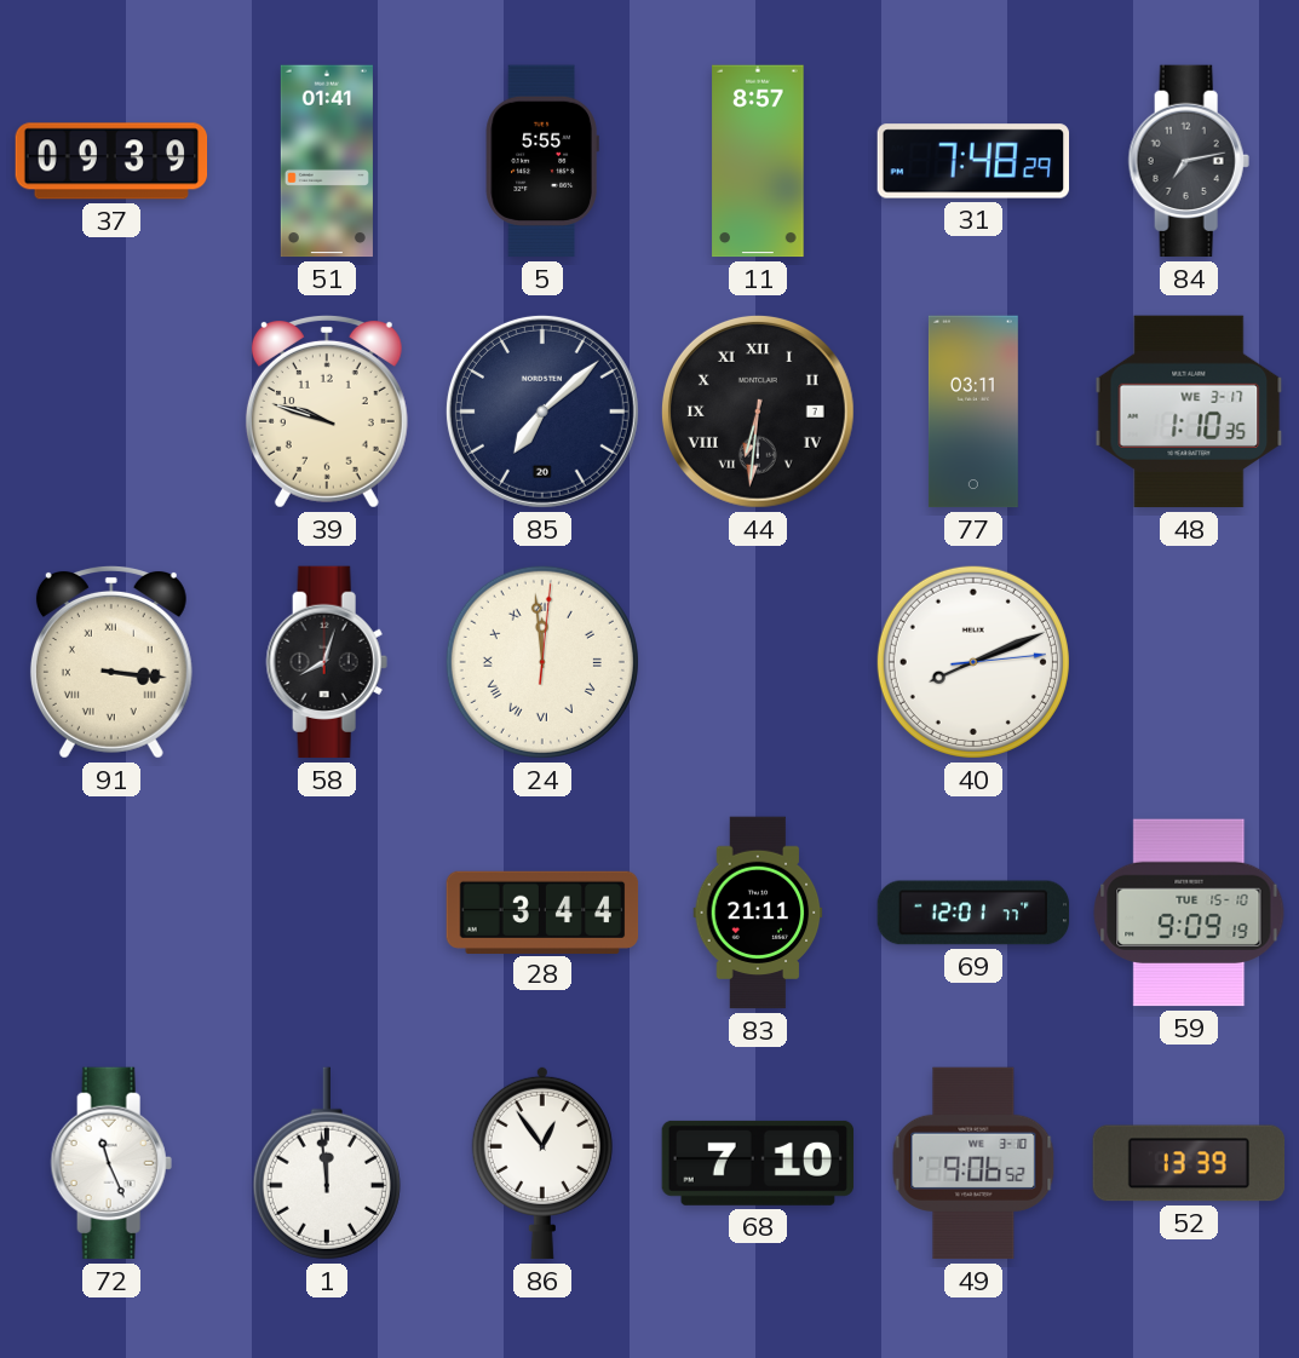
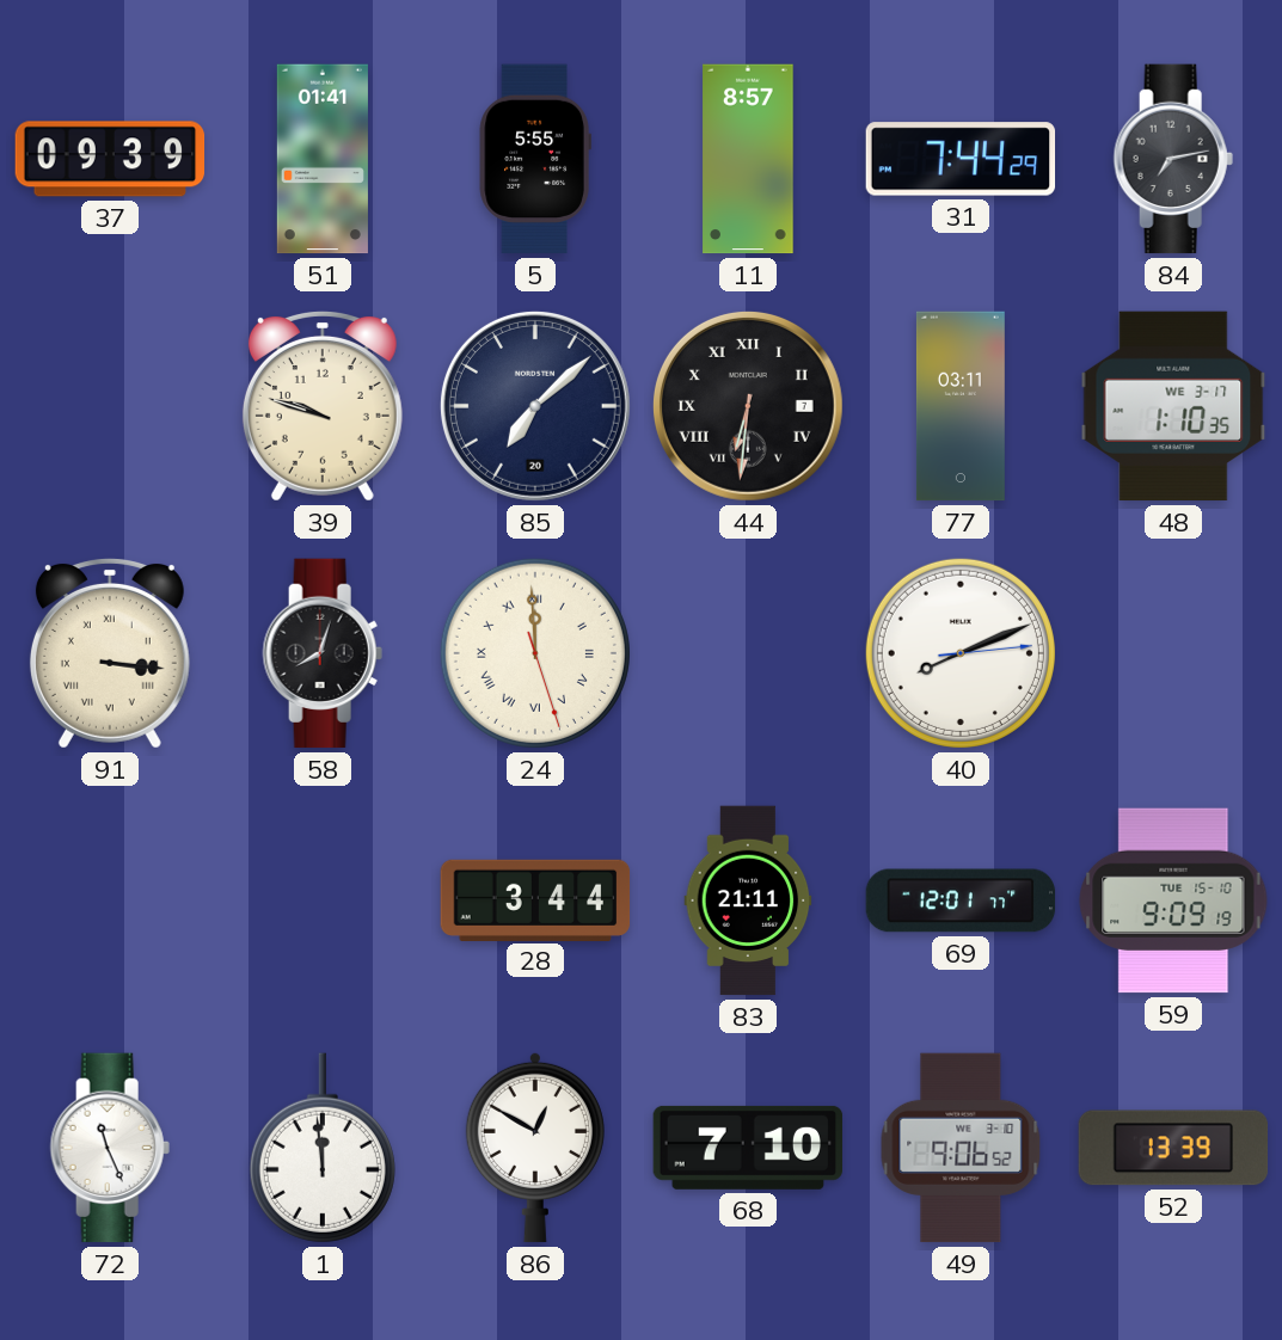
31: 7:48 -> 7:44
24: 11:59:01 -> 11:59:27
86: 12:54 -> 12:50
